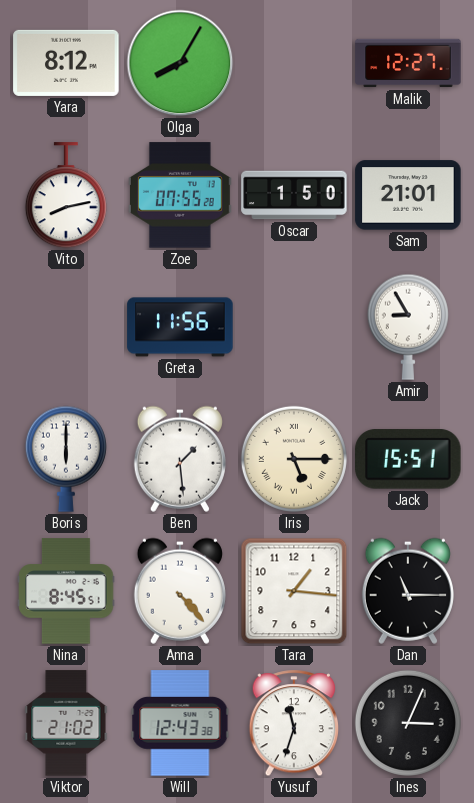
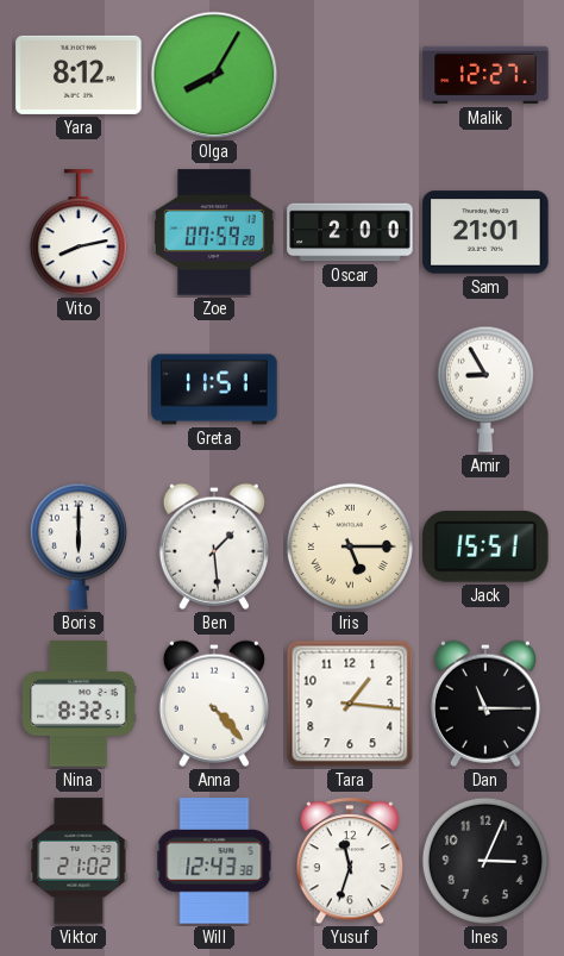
Zoe: 07:55 -> 07:59
Oscar: 1:50 -> 2:00
Greta: 11:56 -> 11:51
Nina: 8:45 -> 8:32
